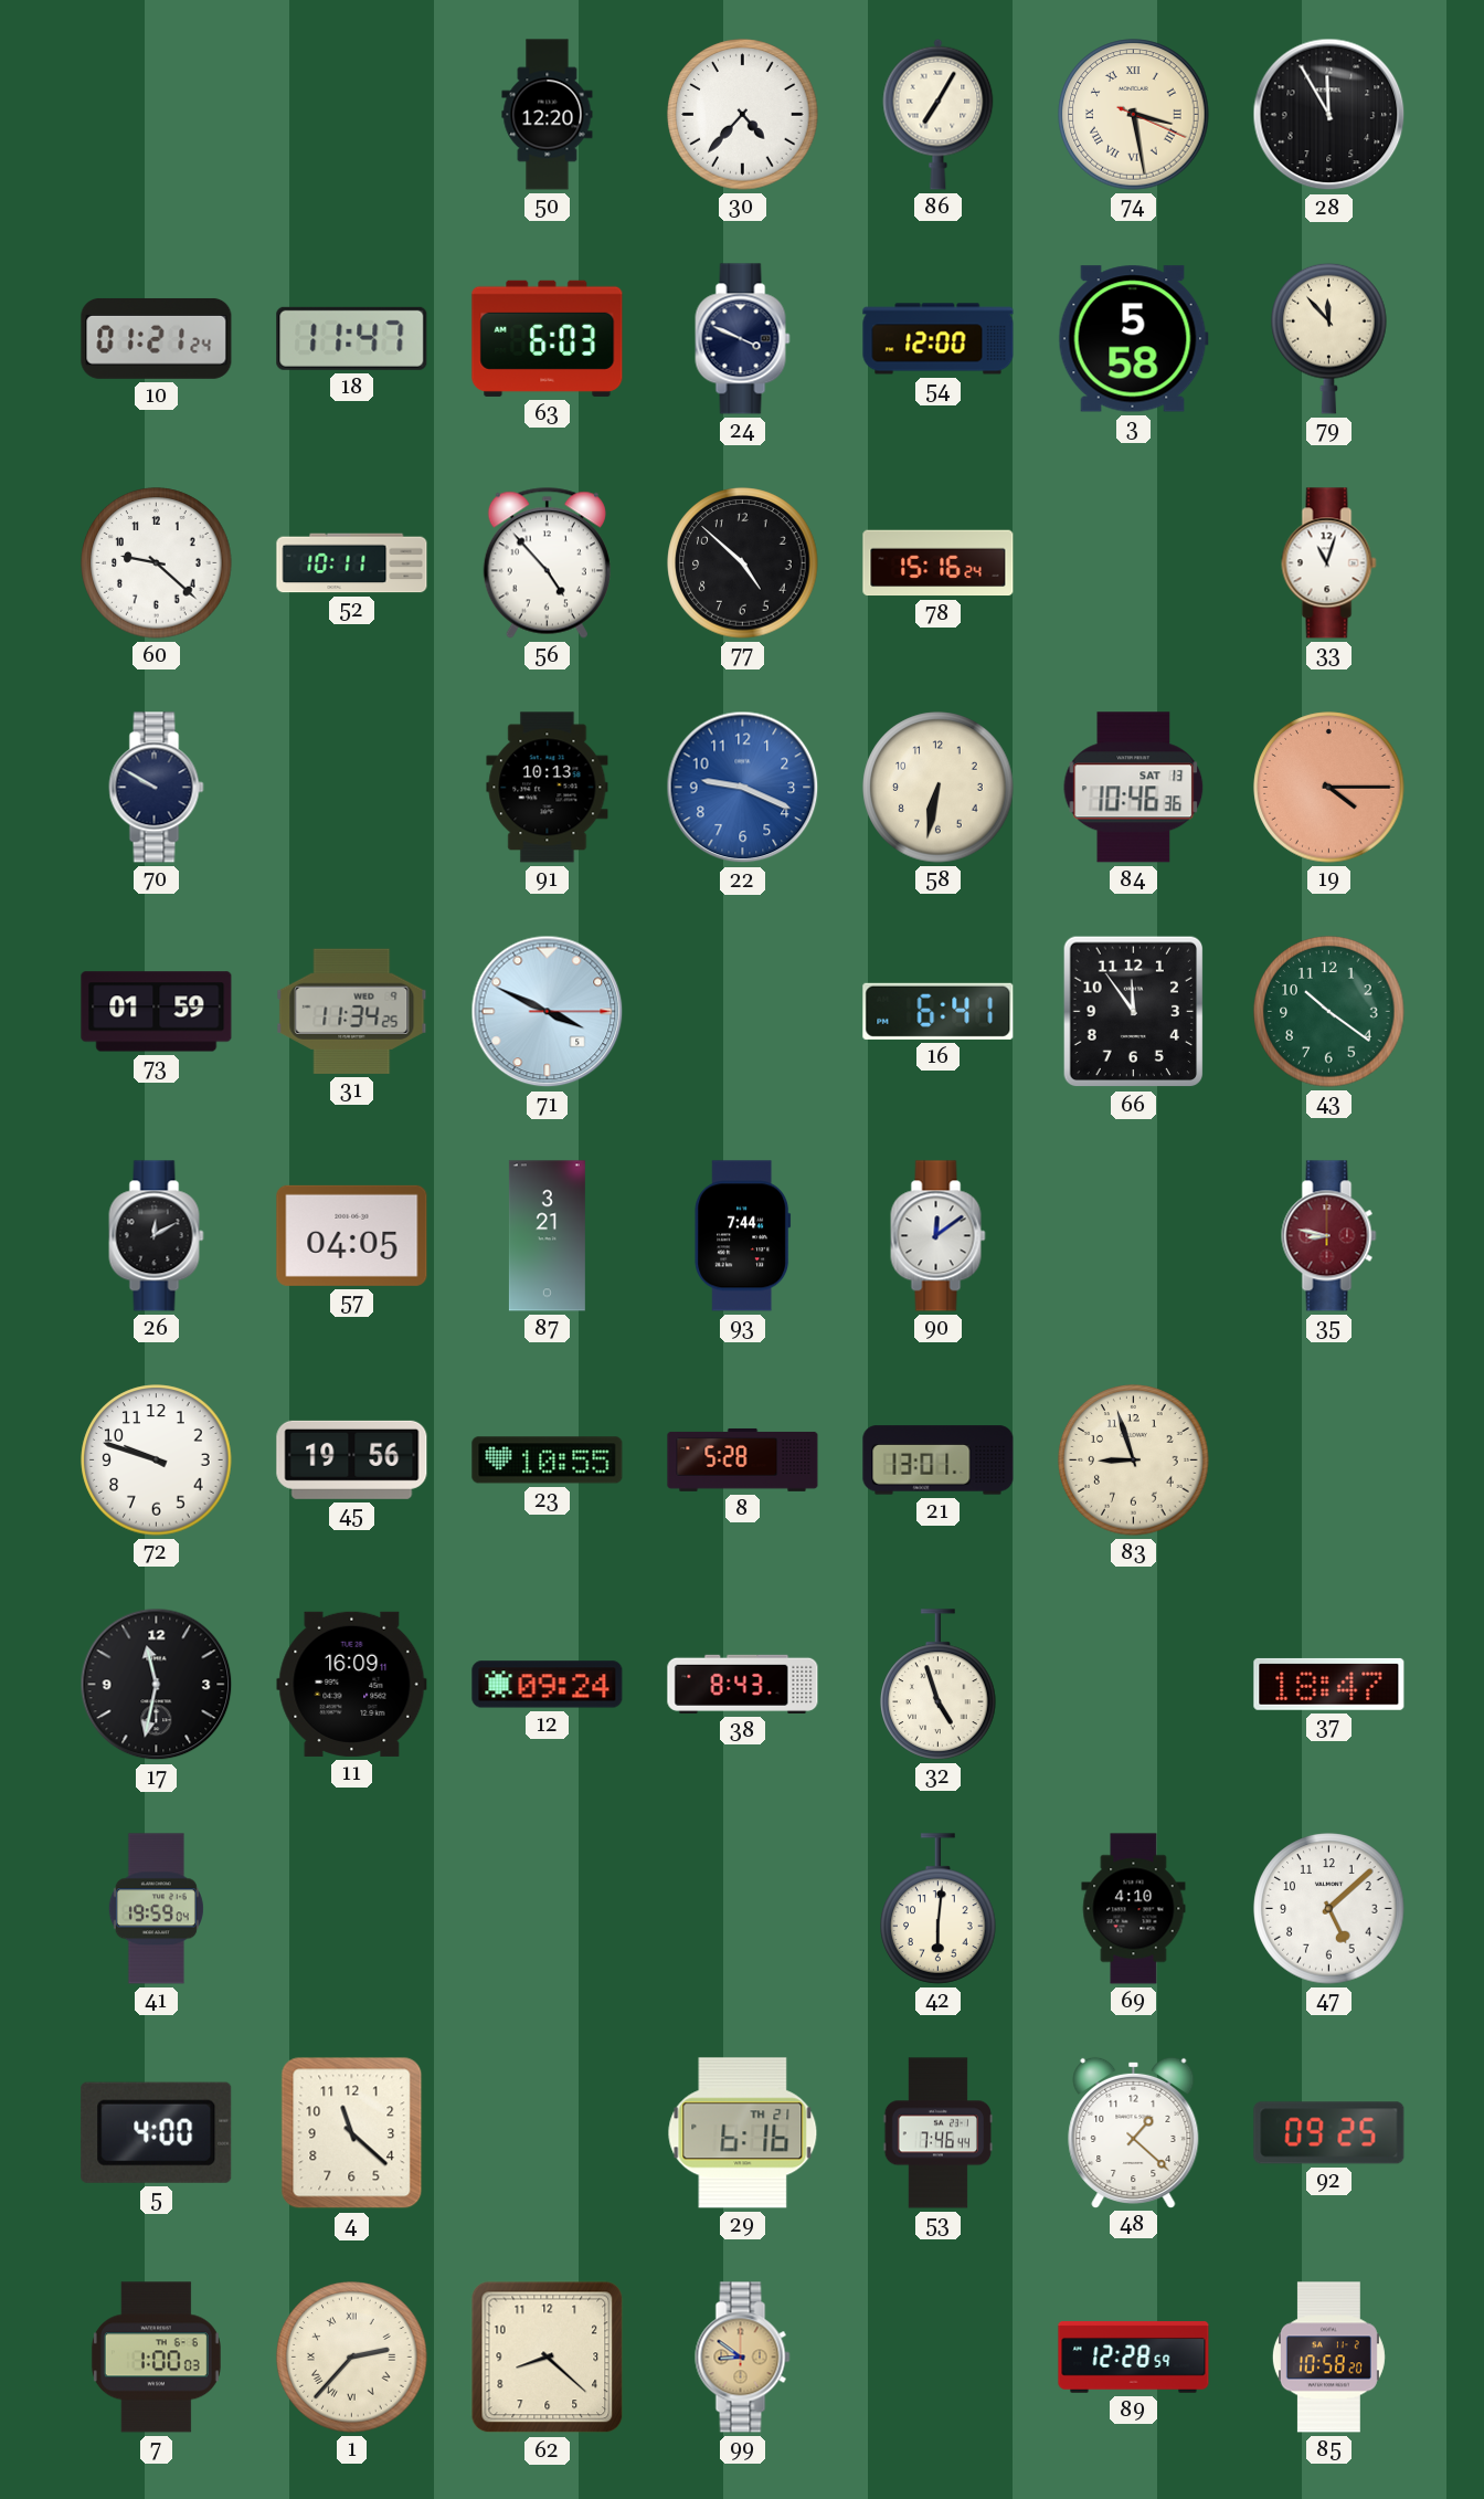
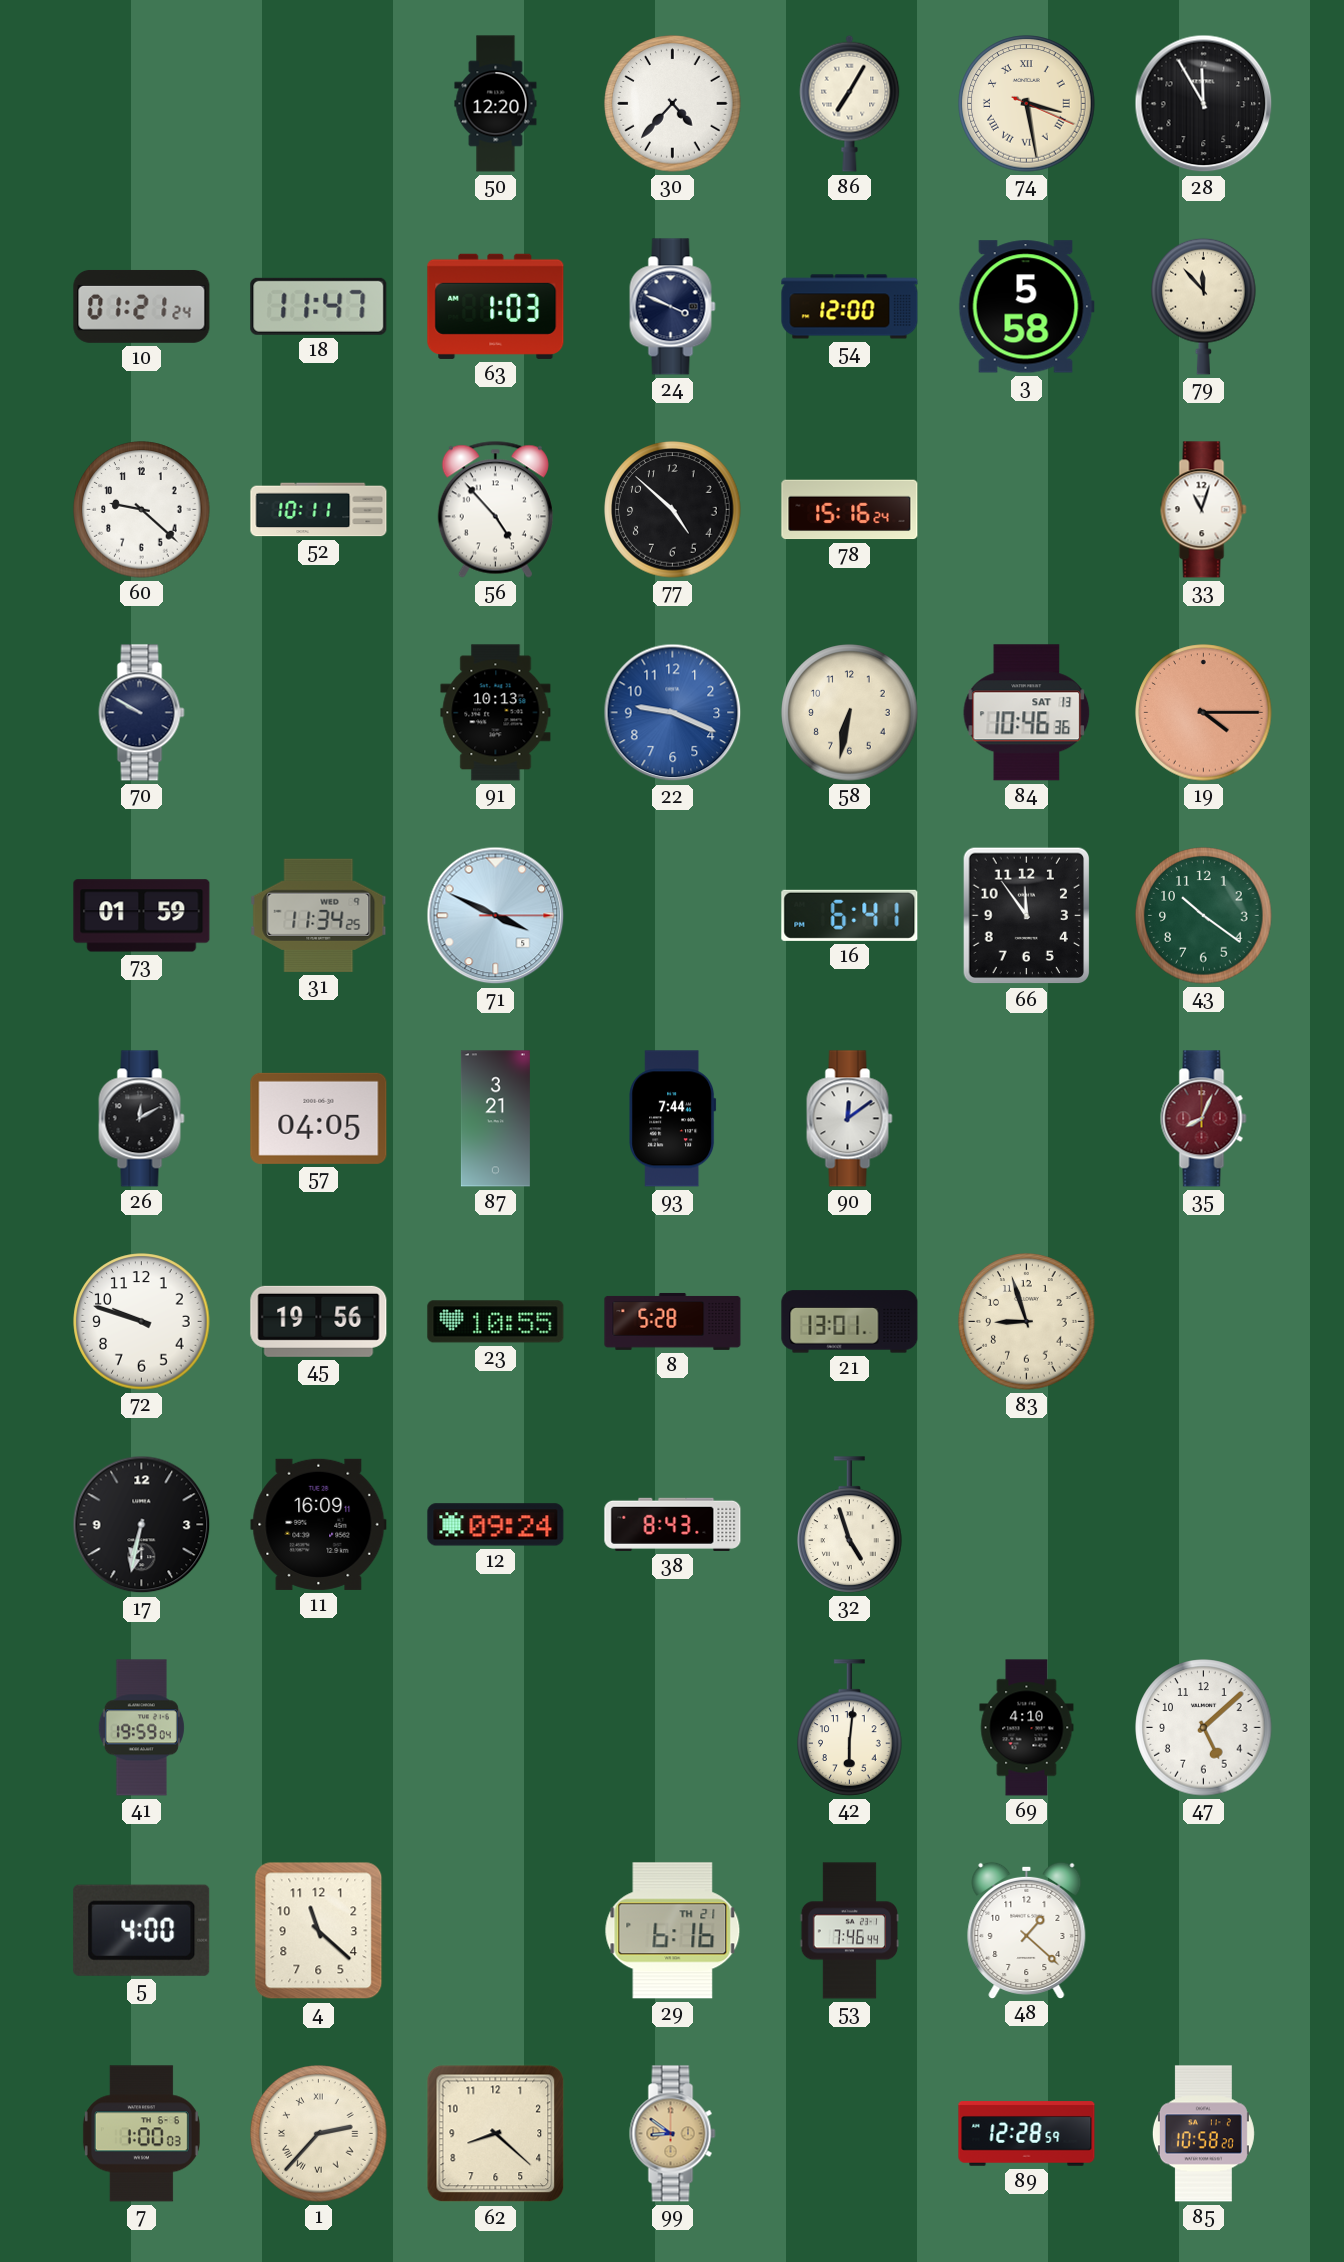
63: 6:03 -> 1:03
35: 8:47 -> 8:04
17: 11:32 -> 6:32
37: 18:47 -> none
92: 09:25 -> none
